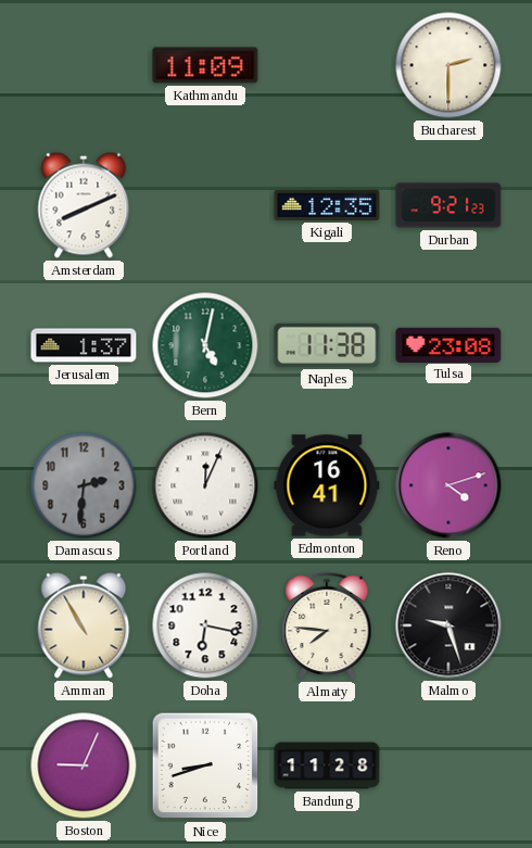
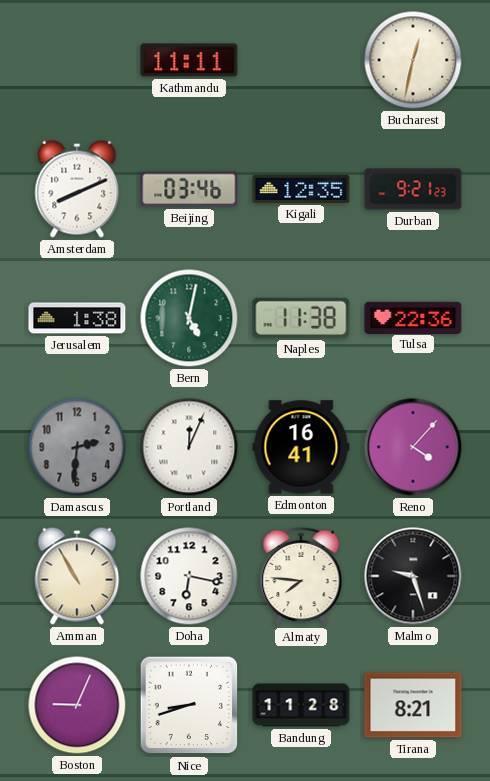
Kathmandu: 11:09 -> 11:11
Bucharest: 2:30 -> 12:32
Beijing: none -> 03:46
Jerusalem: 1:37 -> 1:38
Tulsa: 23:08 -> 22:36
Reno: 4:12 -> 4:07
Tirana: none -> 8:21
